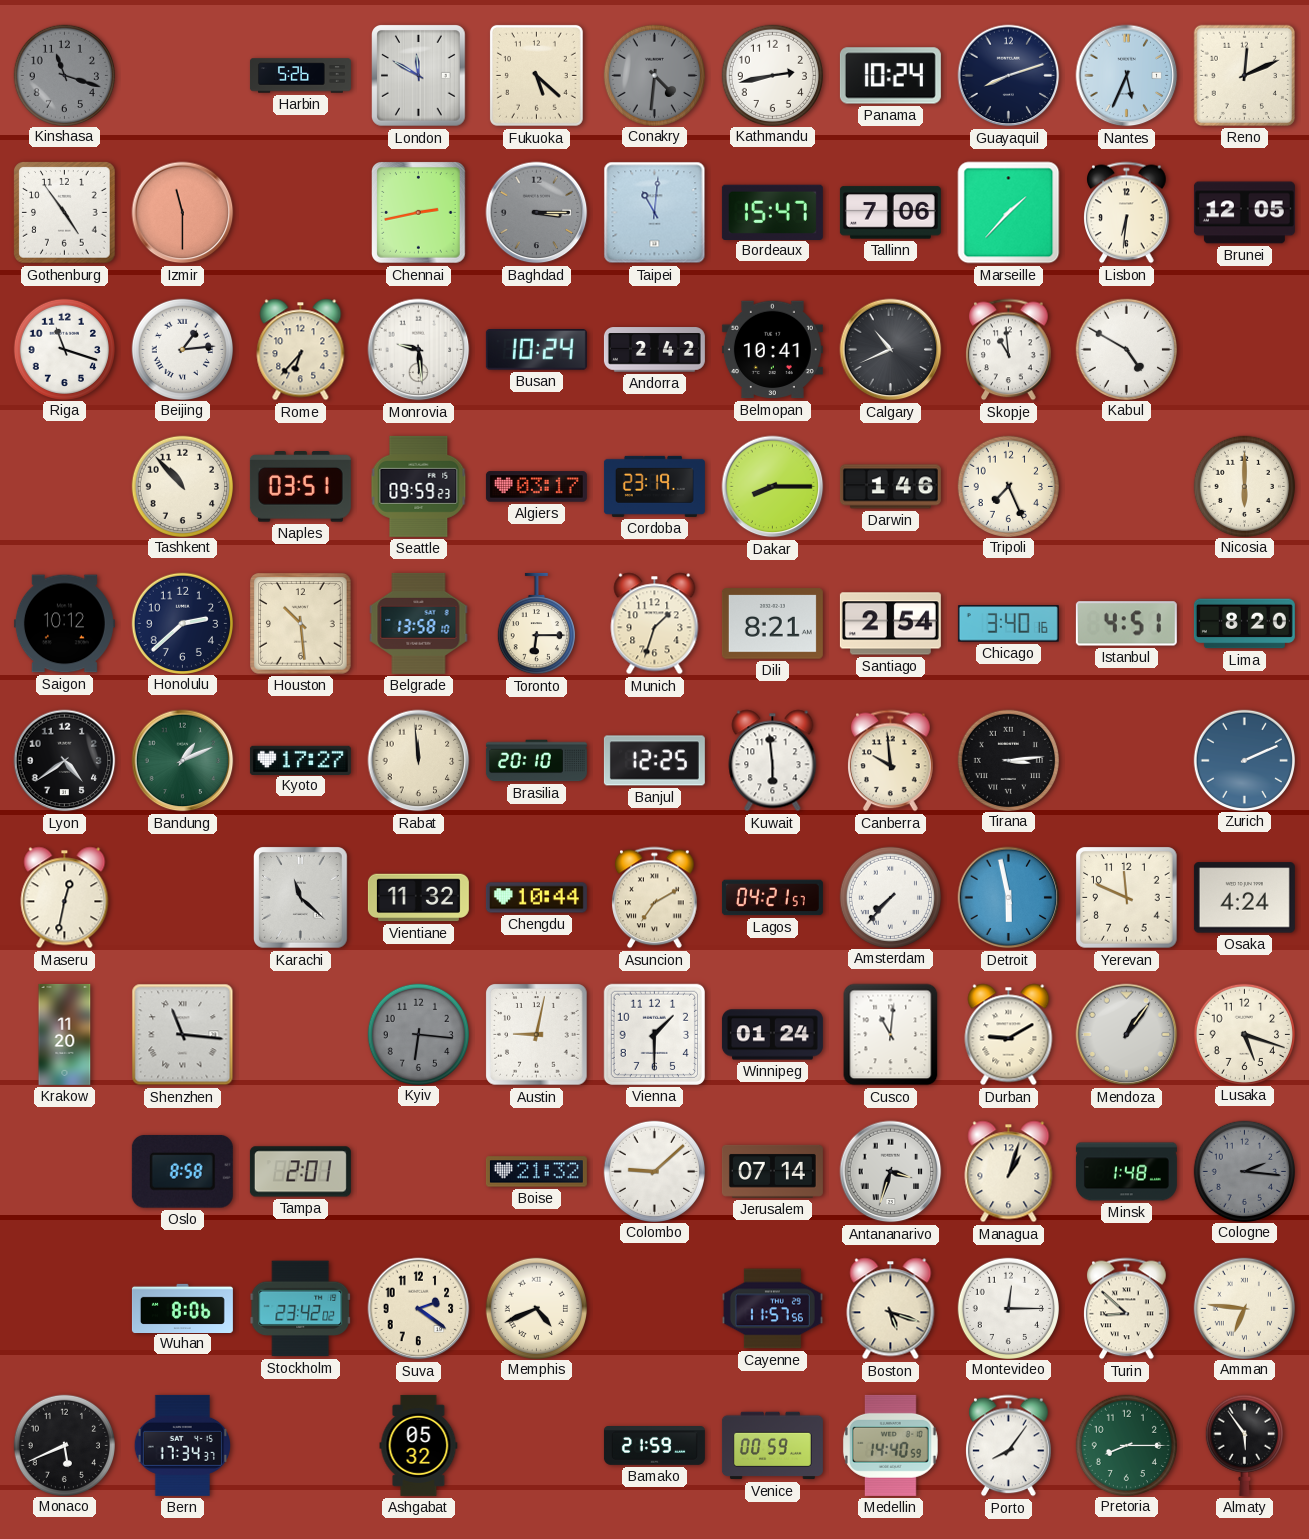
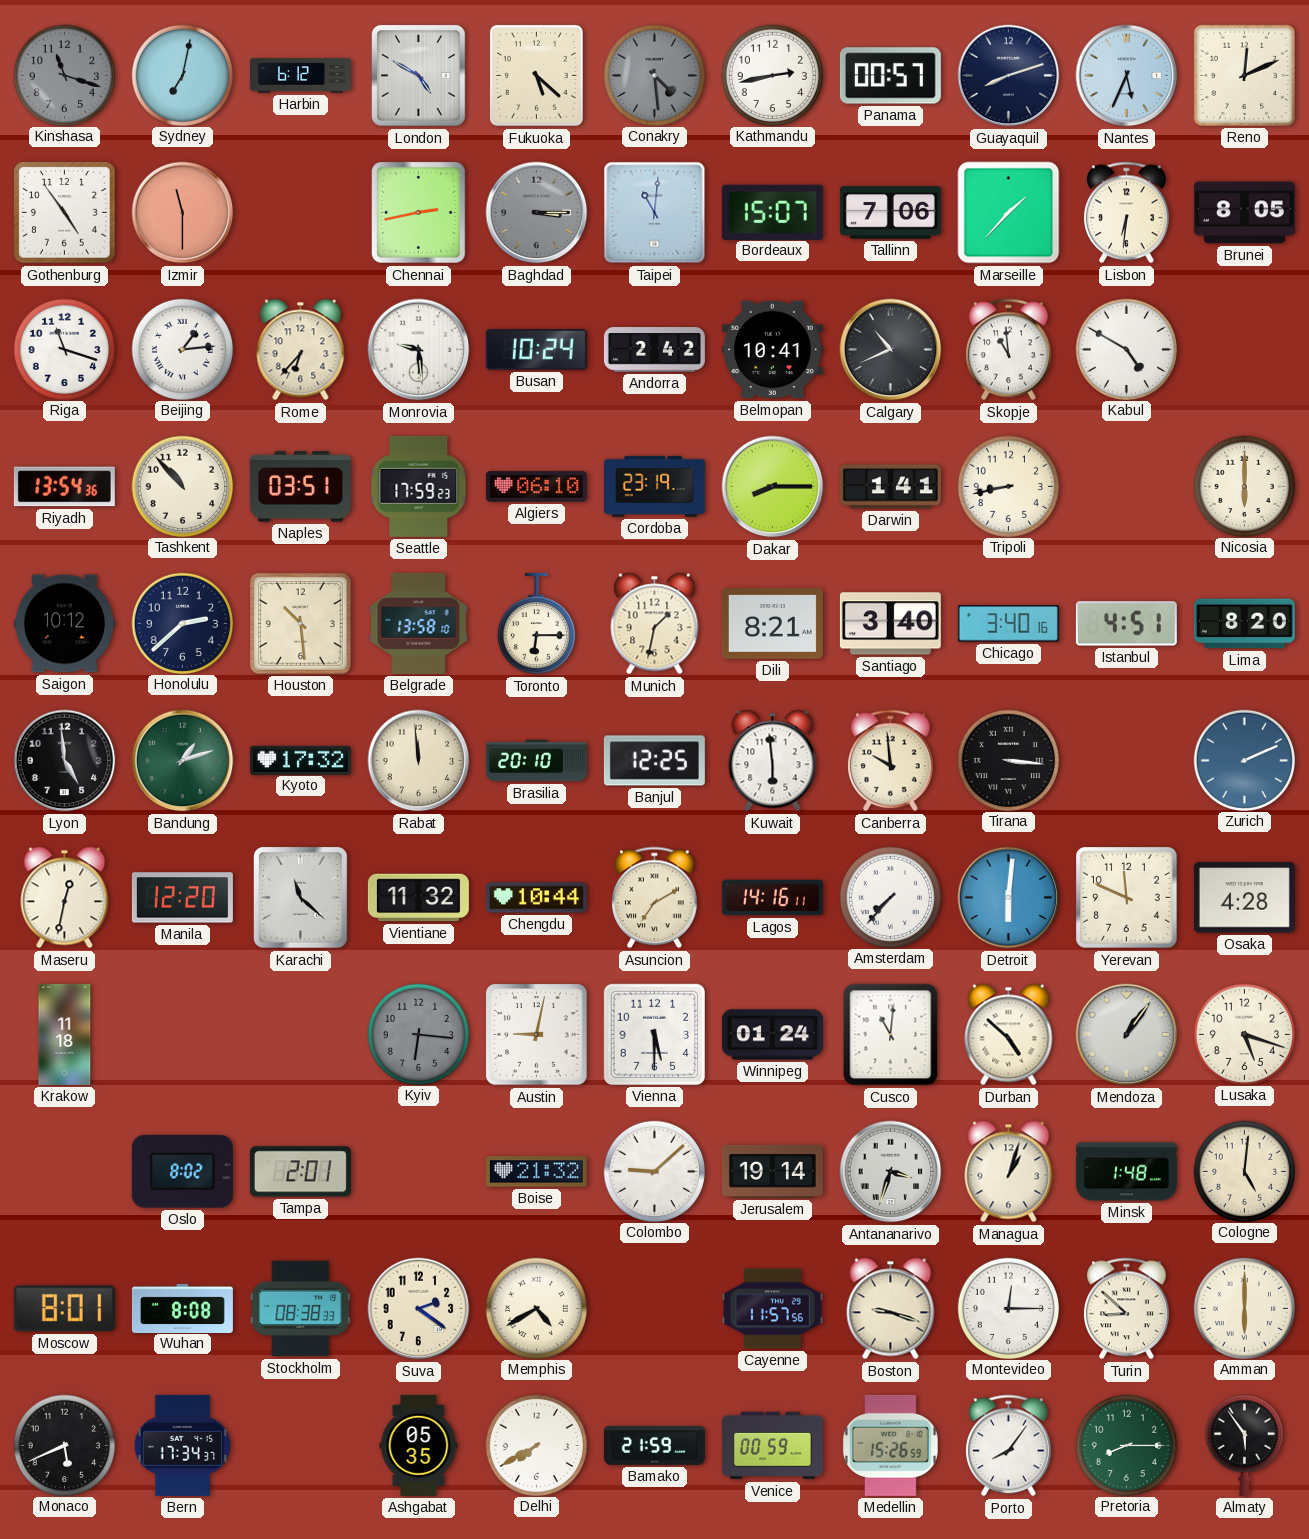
Sydney: none -> 7:02
Harbin: 5:26 -> 6:12
London: 11:50 -> 4:50
Conakry: 4:31 -> 4:29
Panama: 10:24 -> 00:57
Bordeaux: 15:47 -> 15:07
Brunei: 12:05 -> 8:05
Riyadh: none -> 13:54
Seattle: 09:59 -> 17:59
Algiers: 03:17 -> 06:10
Darwin: 1:46 -> 1:41
Tripoli: 7:26 -> 8:43
Munich: 1:33 -> 1:32
Santiago: 2:54 -> 3:40
Lyon: 4:39 -> 4:59
Bandung: 1:11 -> 1:12
Kyoto: 17:27 -> 17:32
Tirana: 3:14 -> 3:16
Manila: none -> 12:20
Lagos: 04:21 -> 14:16
Detroit: 5:58 -> 6:01
Osaka: 4:24 -> 4:28
Krakow: 11:20 -> 11:18
Shenzhen: 11:16 -> none
Vienna: 1:30 -> 5:30
Durban: 9:10 -> 4:52
Oslo: 8:58 -> 8:02
Jerusalem: 07:14 -> 19:14
Cologne: 2:16 -> 5:01
Cologne dial: grey -> cream
Moscow: none -> 8:01
Wuhan: 8:06 -> 8:08
Stockholm: 23:42 -> 08:38
Memphis: 4:41 -> 4:40
Boston: 5:18 -> 9:18
Amman: 6:46 -> 6:00
Ashgabat: 05:32 -> 05:35
Delhi: none -> 7:40
Medellin: 14:40 -> 15:26
